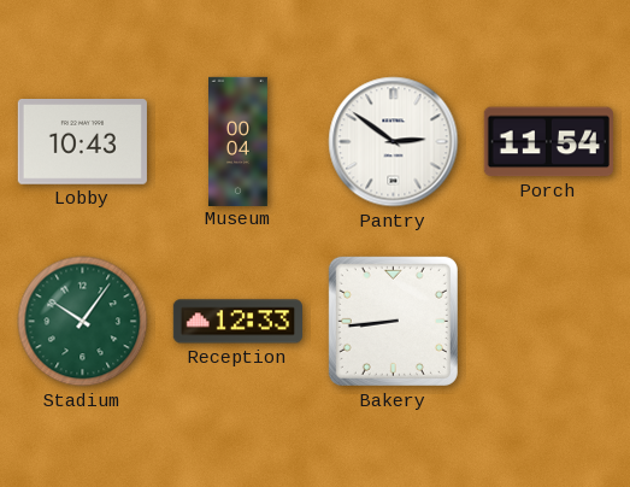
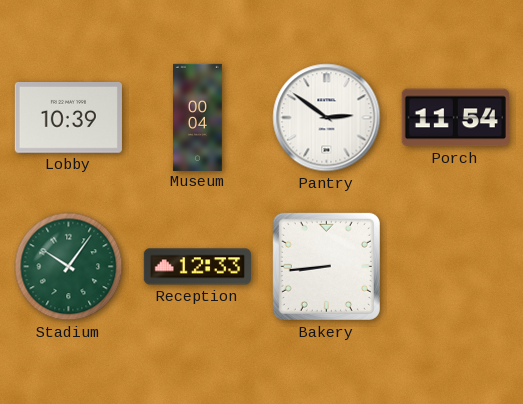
Lobby: 10:43 -> 10:39
